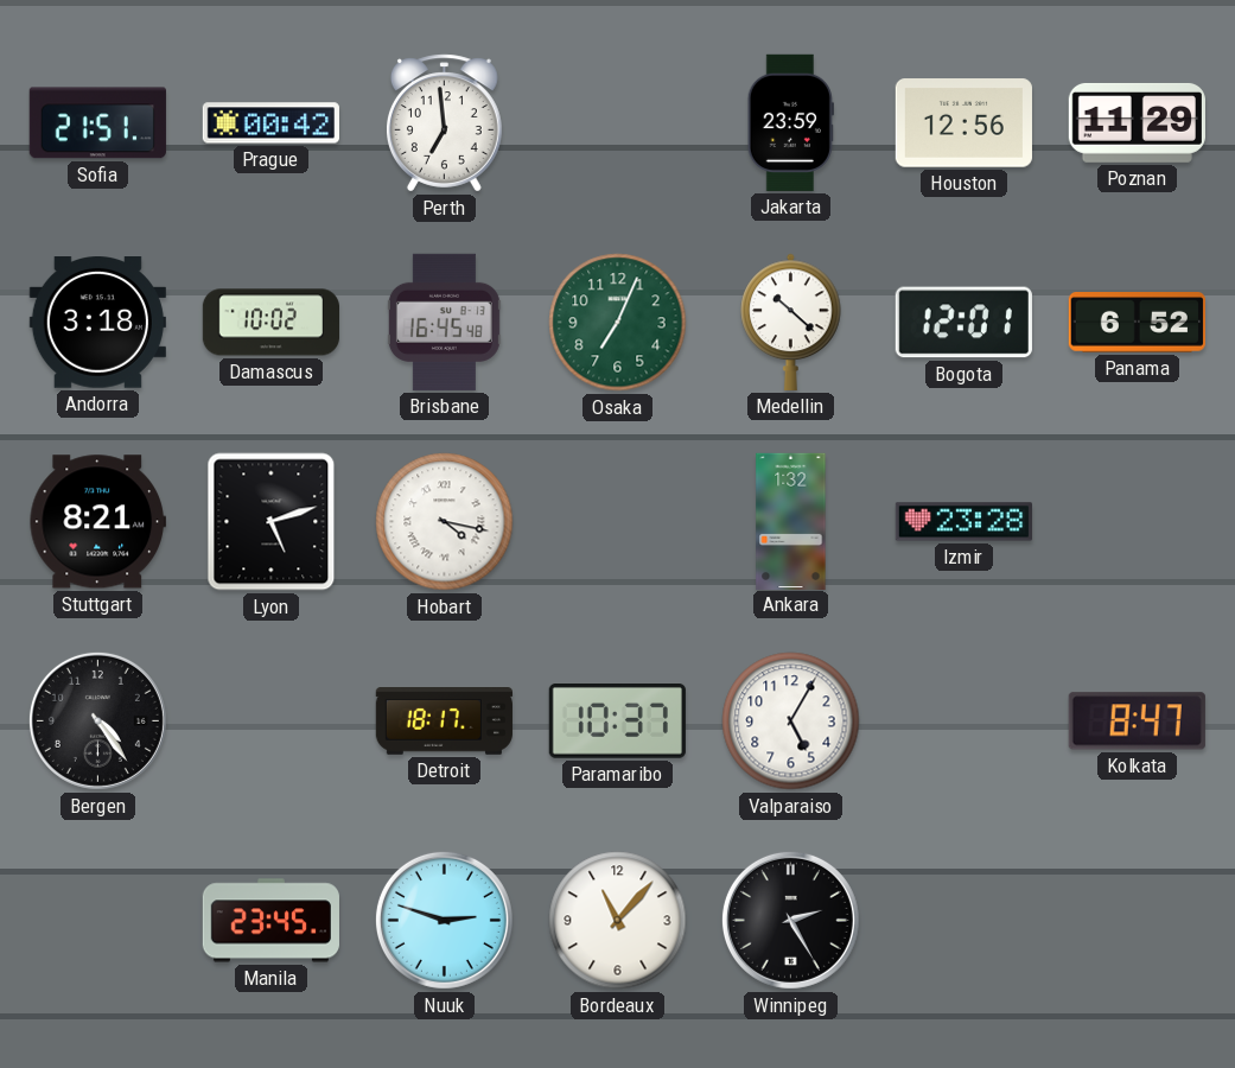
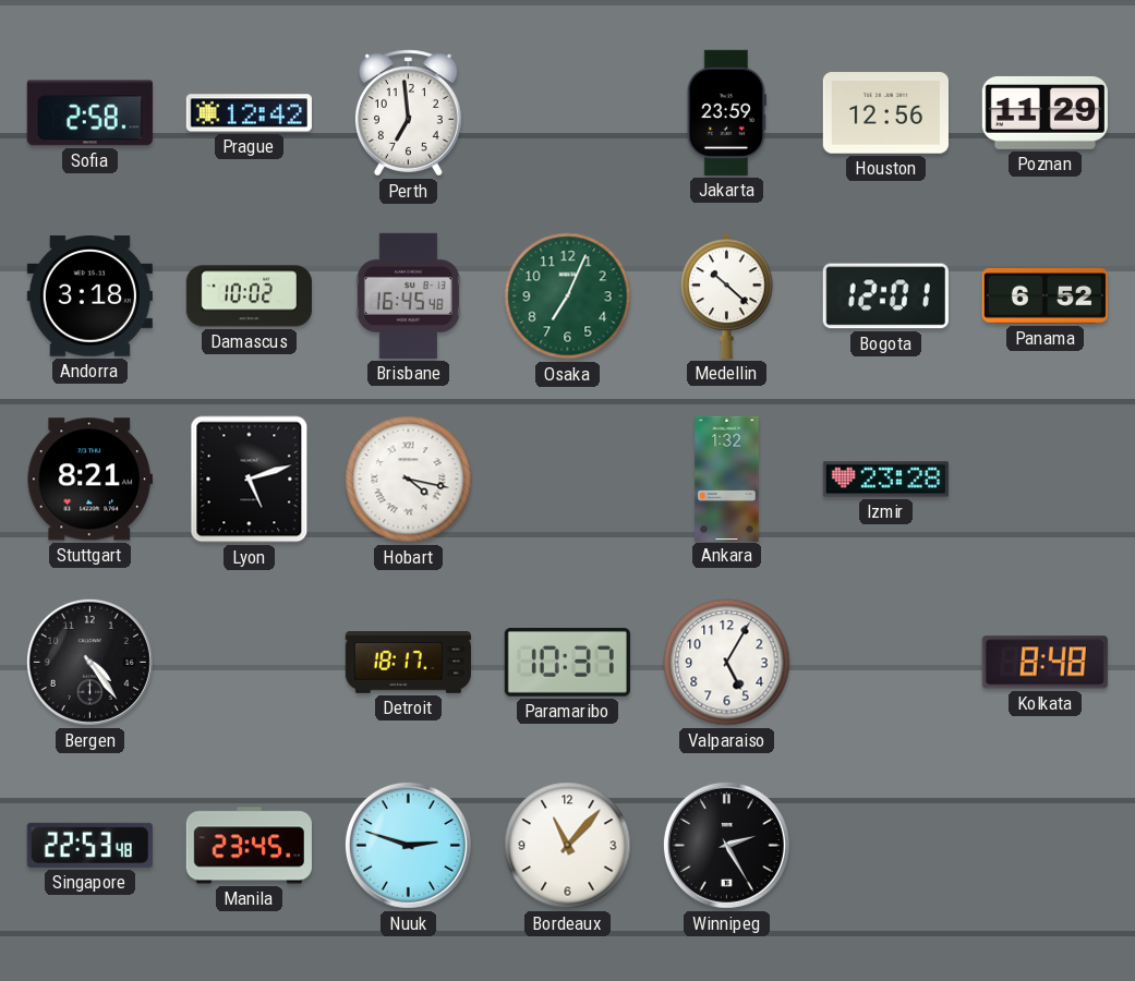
Sofia: 21:51 -> 2:58
Prague: 00:42 -> 12:42
Kolkata: 8:47 -> 8:48
Singapore: none -> 22:53
